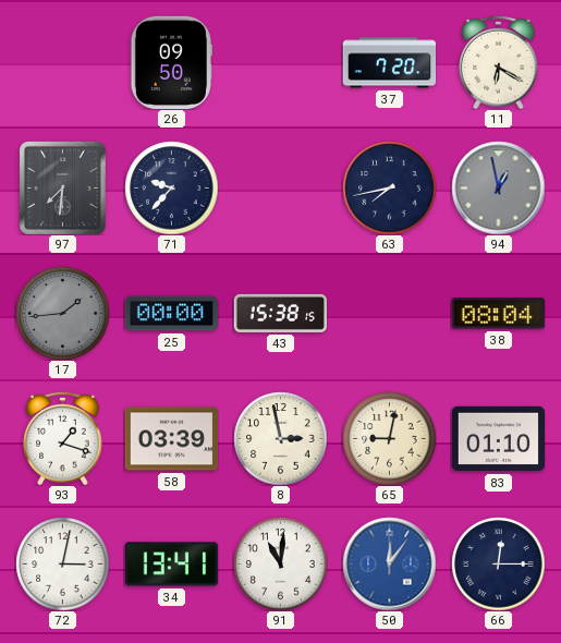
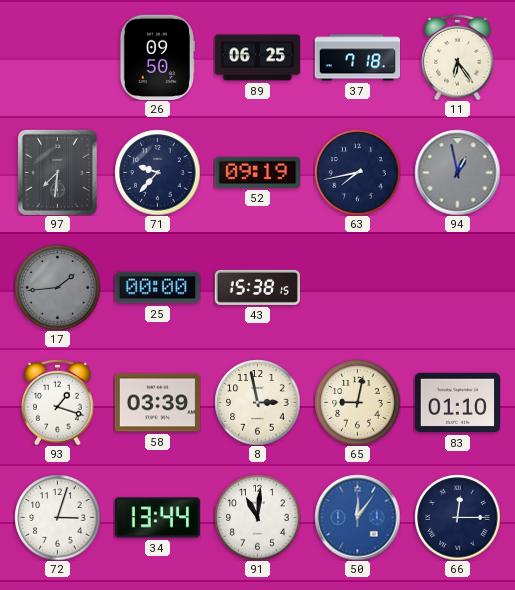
89: none -> 06:25
37: 7:20 -> 7:18
11: 6:20 -> 6:24
52: none -> 09:19
38: 08:04 -> none
72: 3:02 -> 3:03
34: 13:41 -> 13:44
